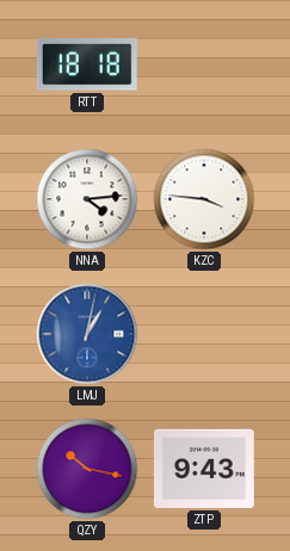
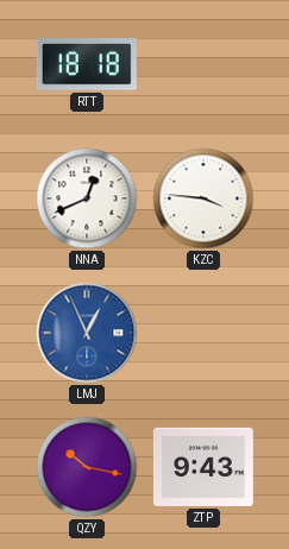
NNA: 4:14 -> 12:41
LMJ: 1:02 -> 12:56
